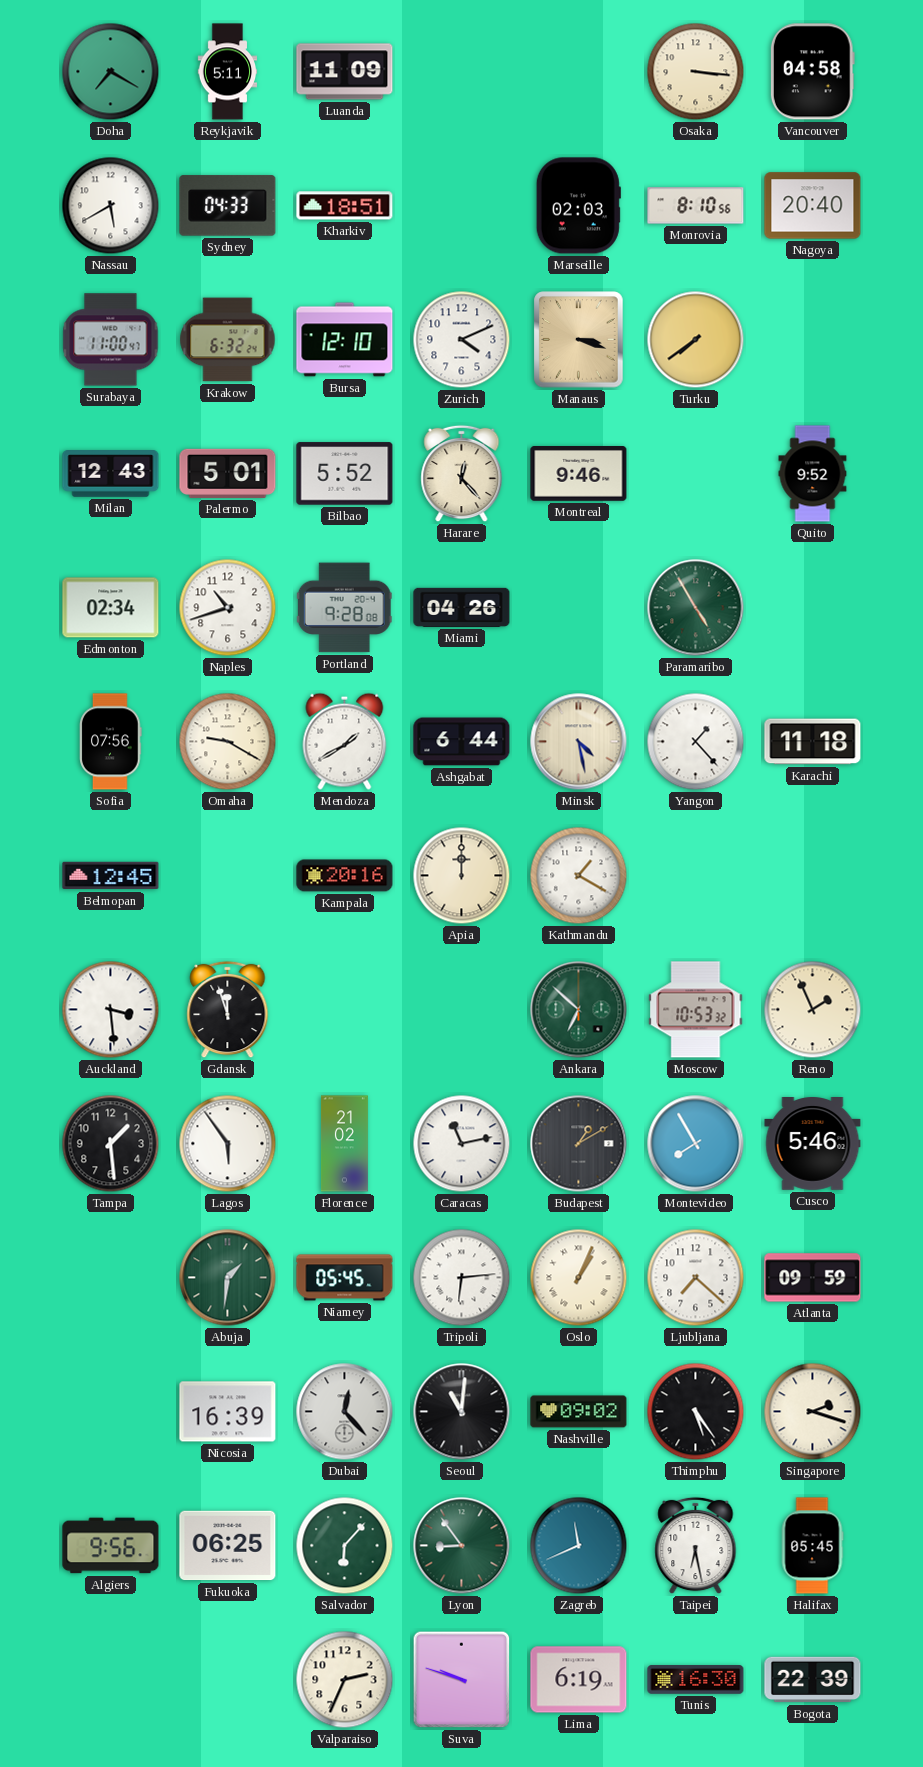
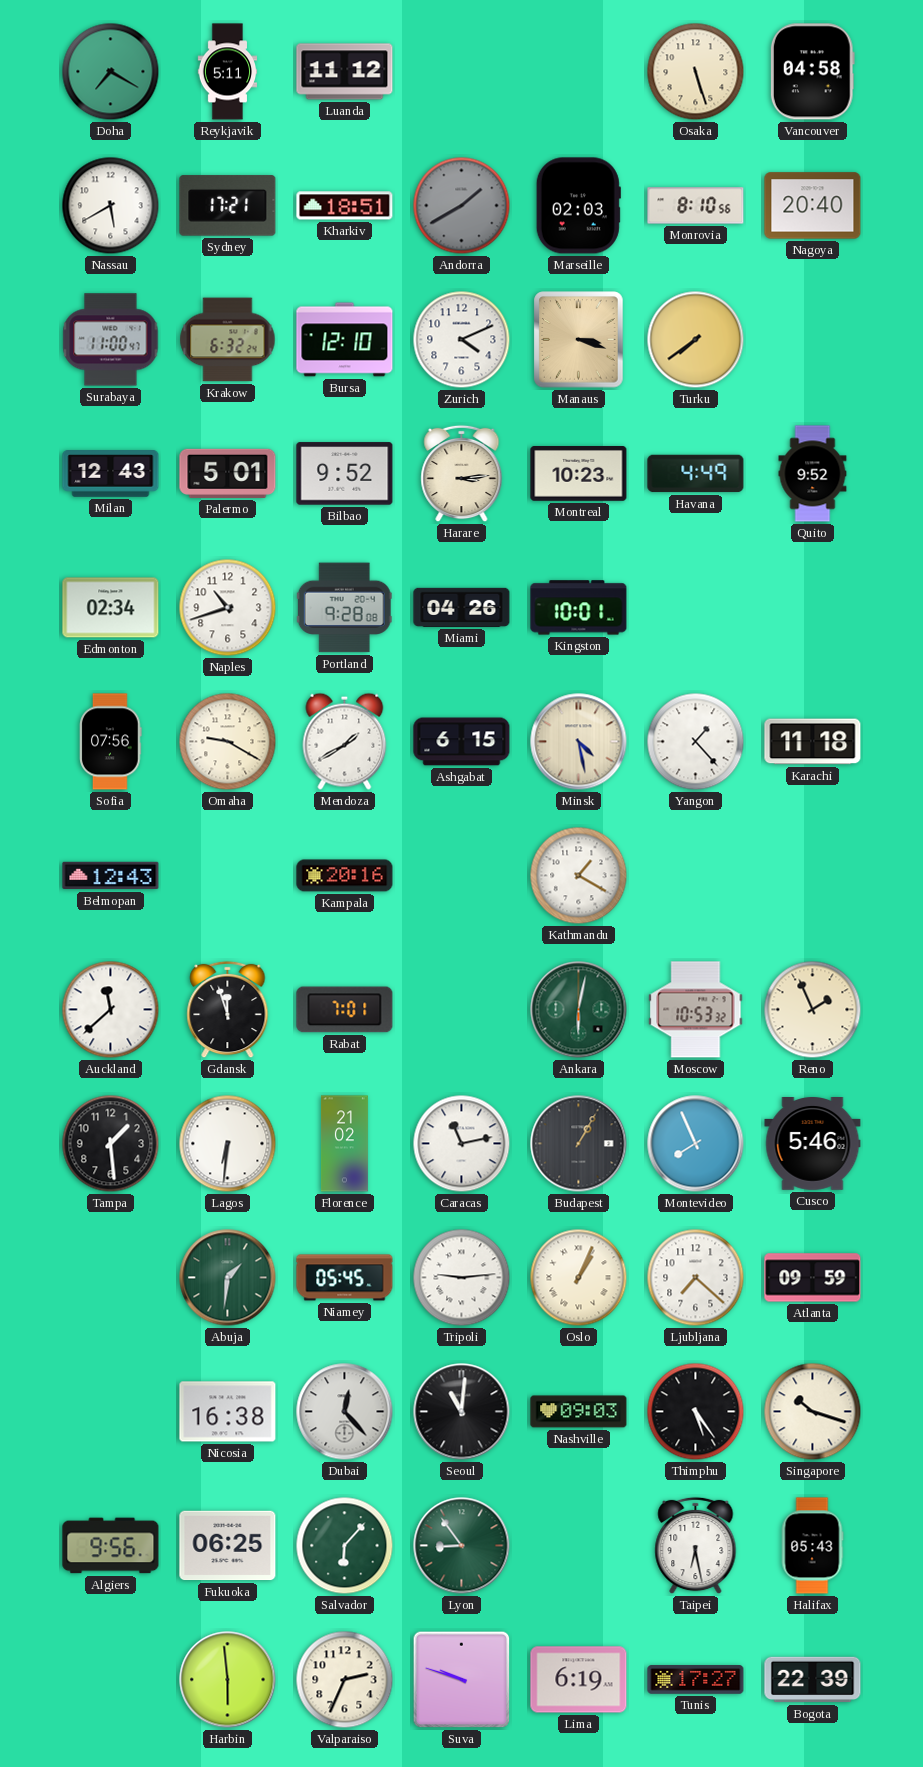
Luanda: 11:09 -> 11:12
Osaka: 3:16 -> 5:27
Sydney: 04:33 -> 17:21
Andorra: none -> 1:40
Bilbao: 5:52 -> 9:52
Harare: 12:23 -> 3:14
Montreal: 9:46 -> 10:23
Havana: none -> 4:49
Kingston: none -> 10:01
Paramaribo: 4:55 -> none
Ashgabat: 6:44 -> 6:15
Belmopan: 12:45 -> 12:43
Apia: 12:00 -> none
Auckland: 3:29 -> 11:38
Rabat: none -> 7:01
Ankara: 6:52 -> 6:02
Lagos: 5:54 -> 6:31
Budapest: 1:10 -> 1:05
Montevideo: 7:55 -> 7:56
Tripoli: 6:14 -> 9:14
Nicosia: 16:39 -> 16:38
Nashville: 09:02 -> 09:03
Singapore: 2:18 -> 10:18
Zagreb: 11:41 -> none
Halifax: 05:45 -> 05:43
Harbin: none -> 5:59
Tunis: 16:30 -> 17:27
